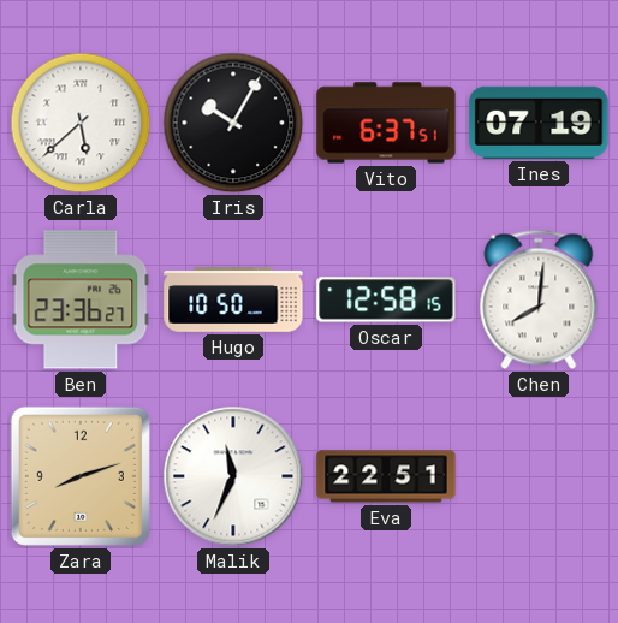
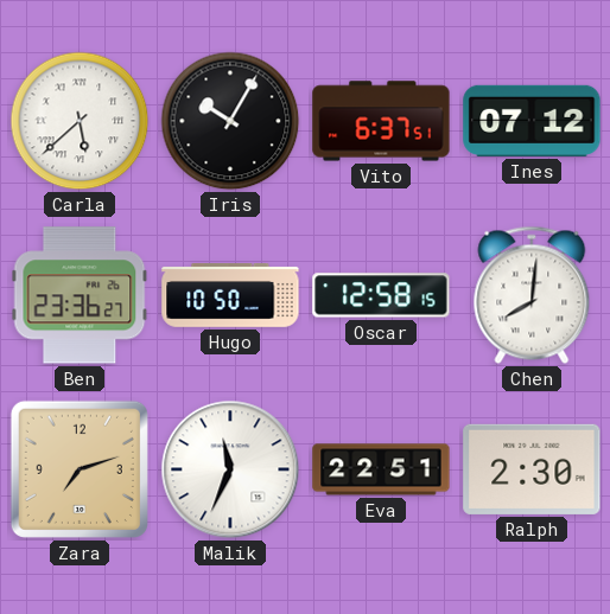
Ines: 07:19 -> 07:12
Zara: 8:12 -> 7:12
Ralph: none -> 2:30
